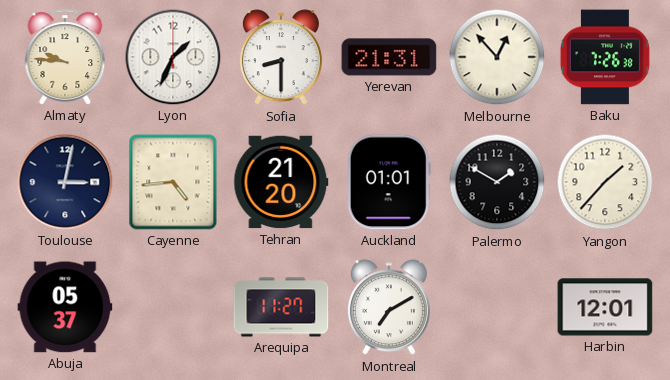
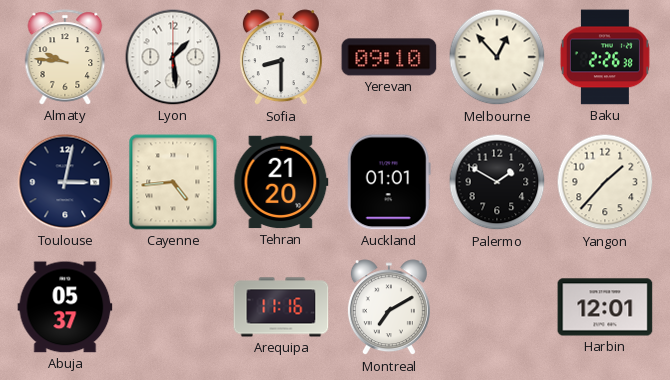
Lyon: 1:34 -> 1:29
Yerevan: 21:31 -> 09:10
Baku: 7:26 -> 2:26
Arequipa: 11:27 -> 11:16
